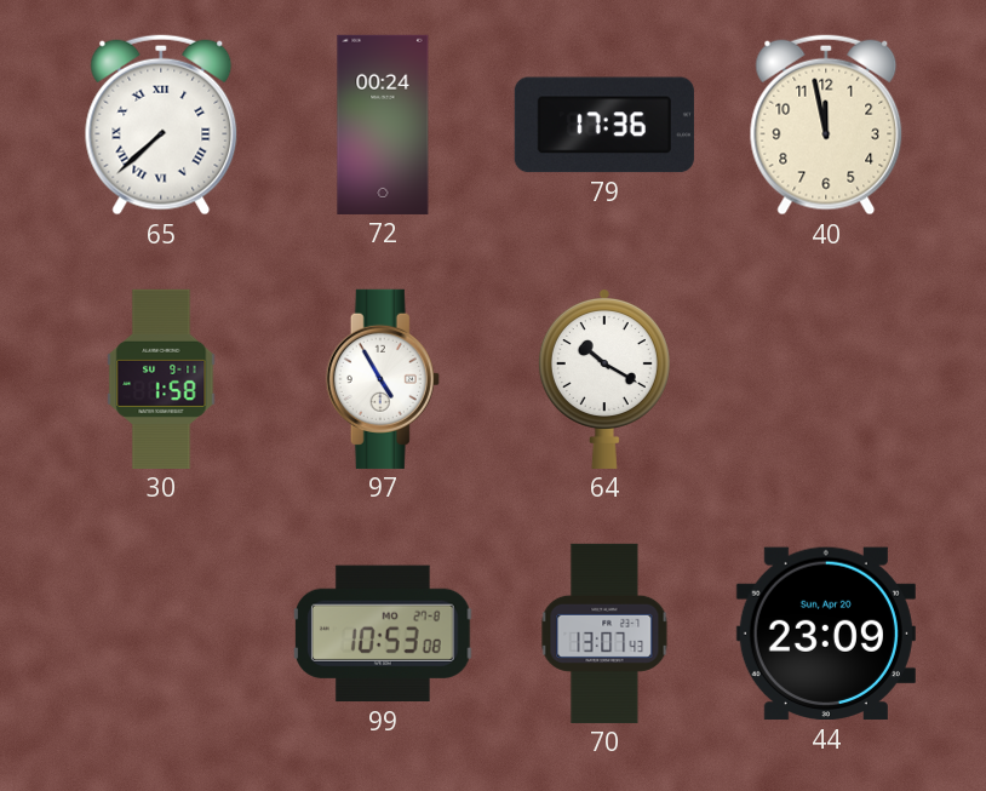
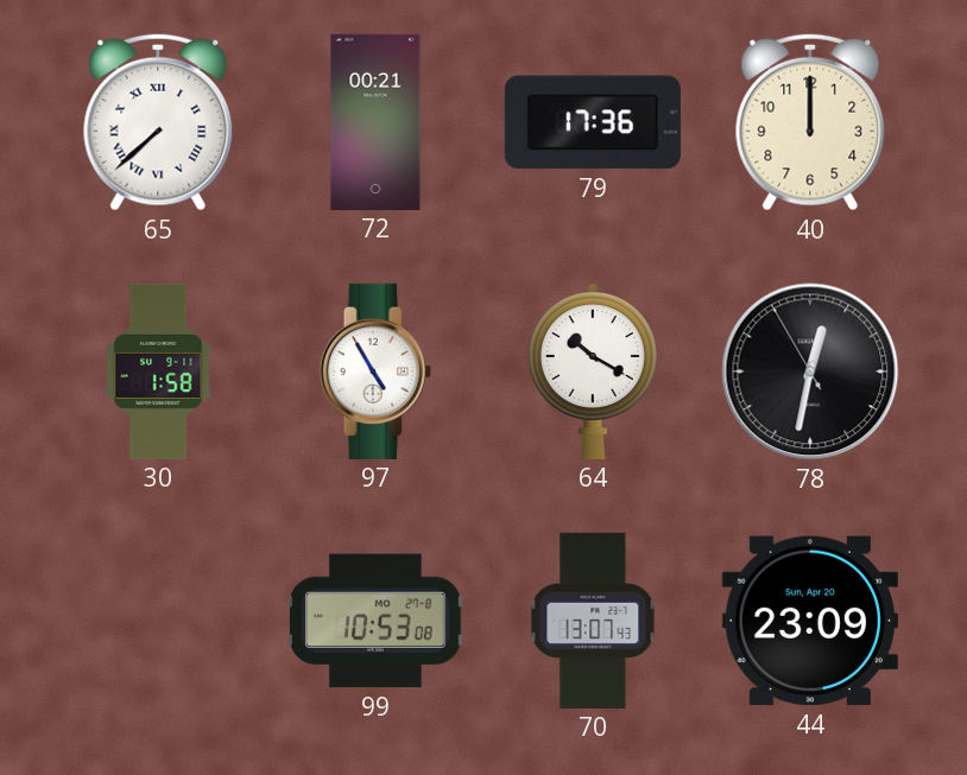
72: 00:24 -> 00:21
40: 11:58 -> 12:00
78: none -> 12:31
